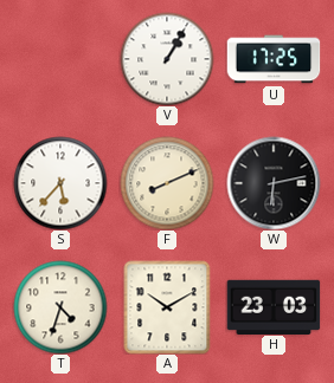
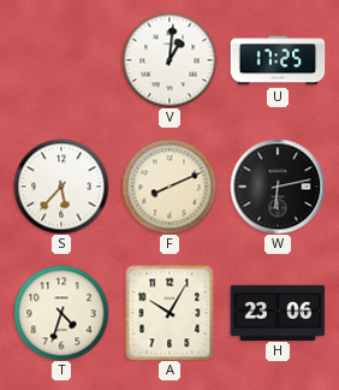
V: 1:05 -> 1:01
A: 10:10 -> 10:05
H: 23:03 -> 23:06
